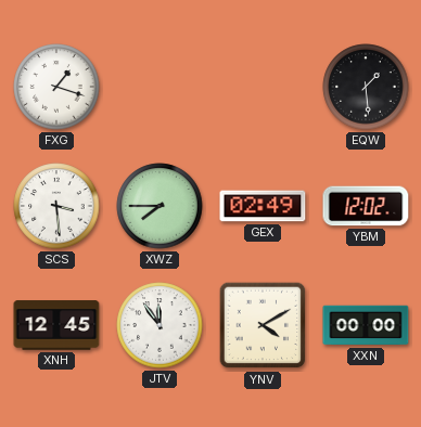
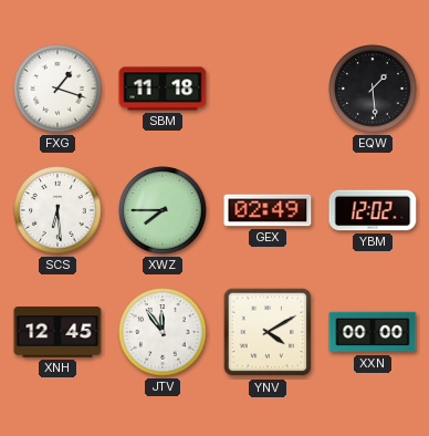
SBM: none -> 11:18
SCS: 3:29 -> 6:29
